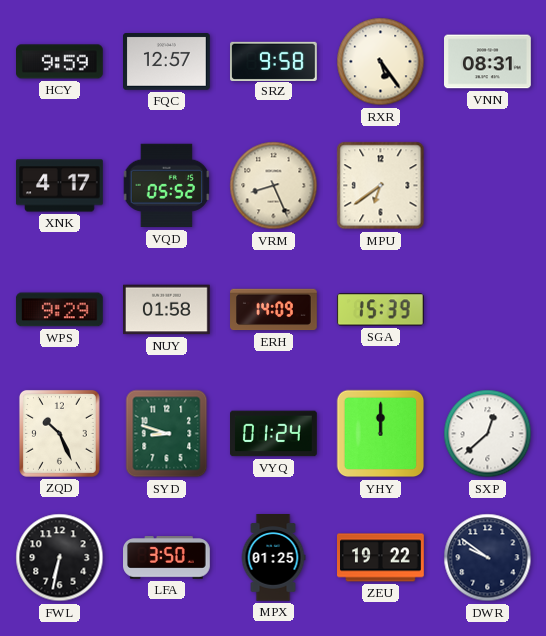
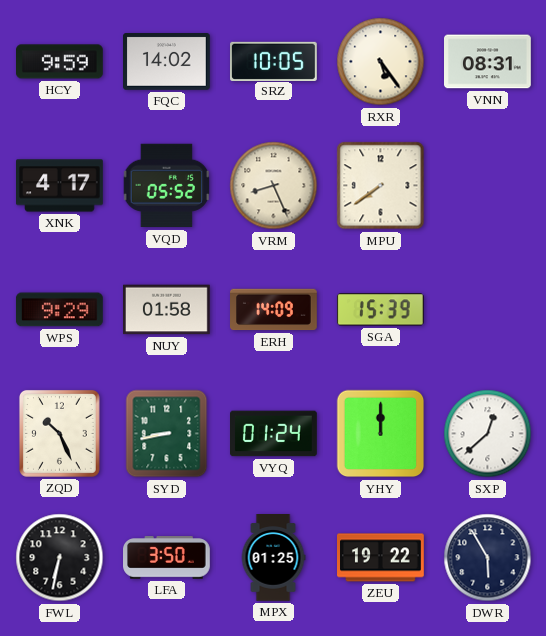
FQC: 12:57 -> 14:02
SRZ: 9:58 -> 10:05
MPU: 6:39 -> 7:39
SYD: 8:48 -> 8:43
DWR: 9:51 -> 5:55
